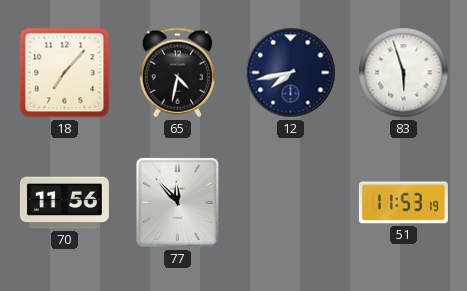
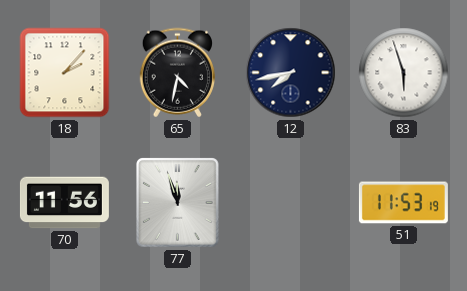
18: 7:07 -> 2:07
77: 11:53 -> 11:57
